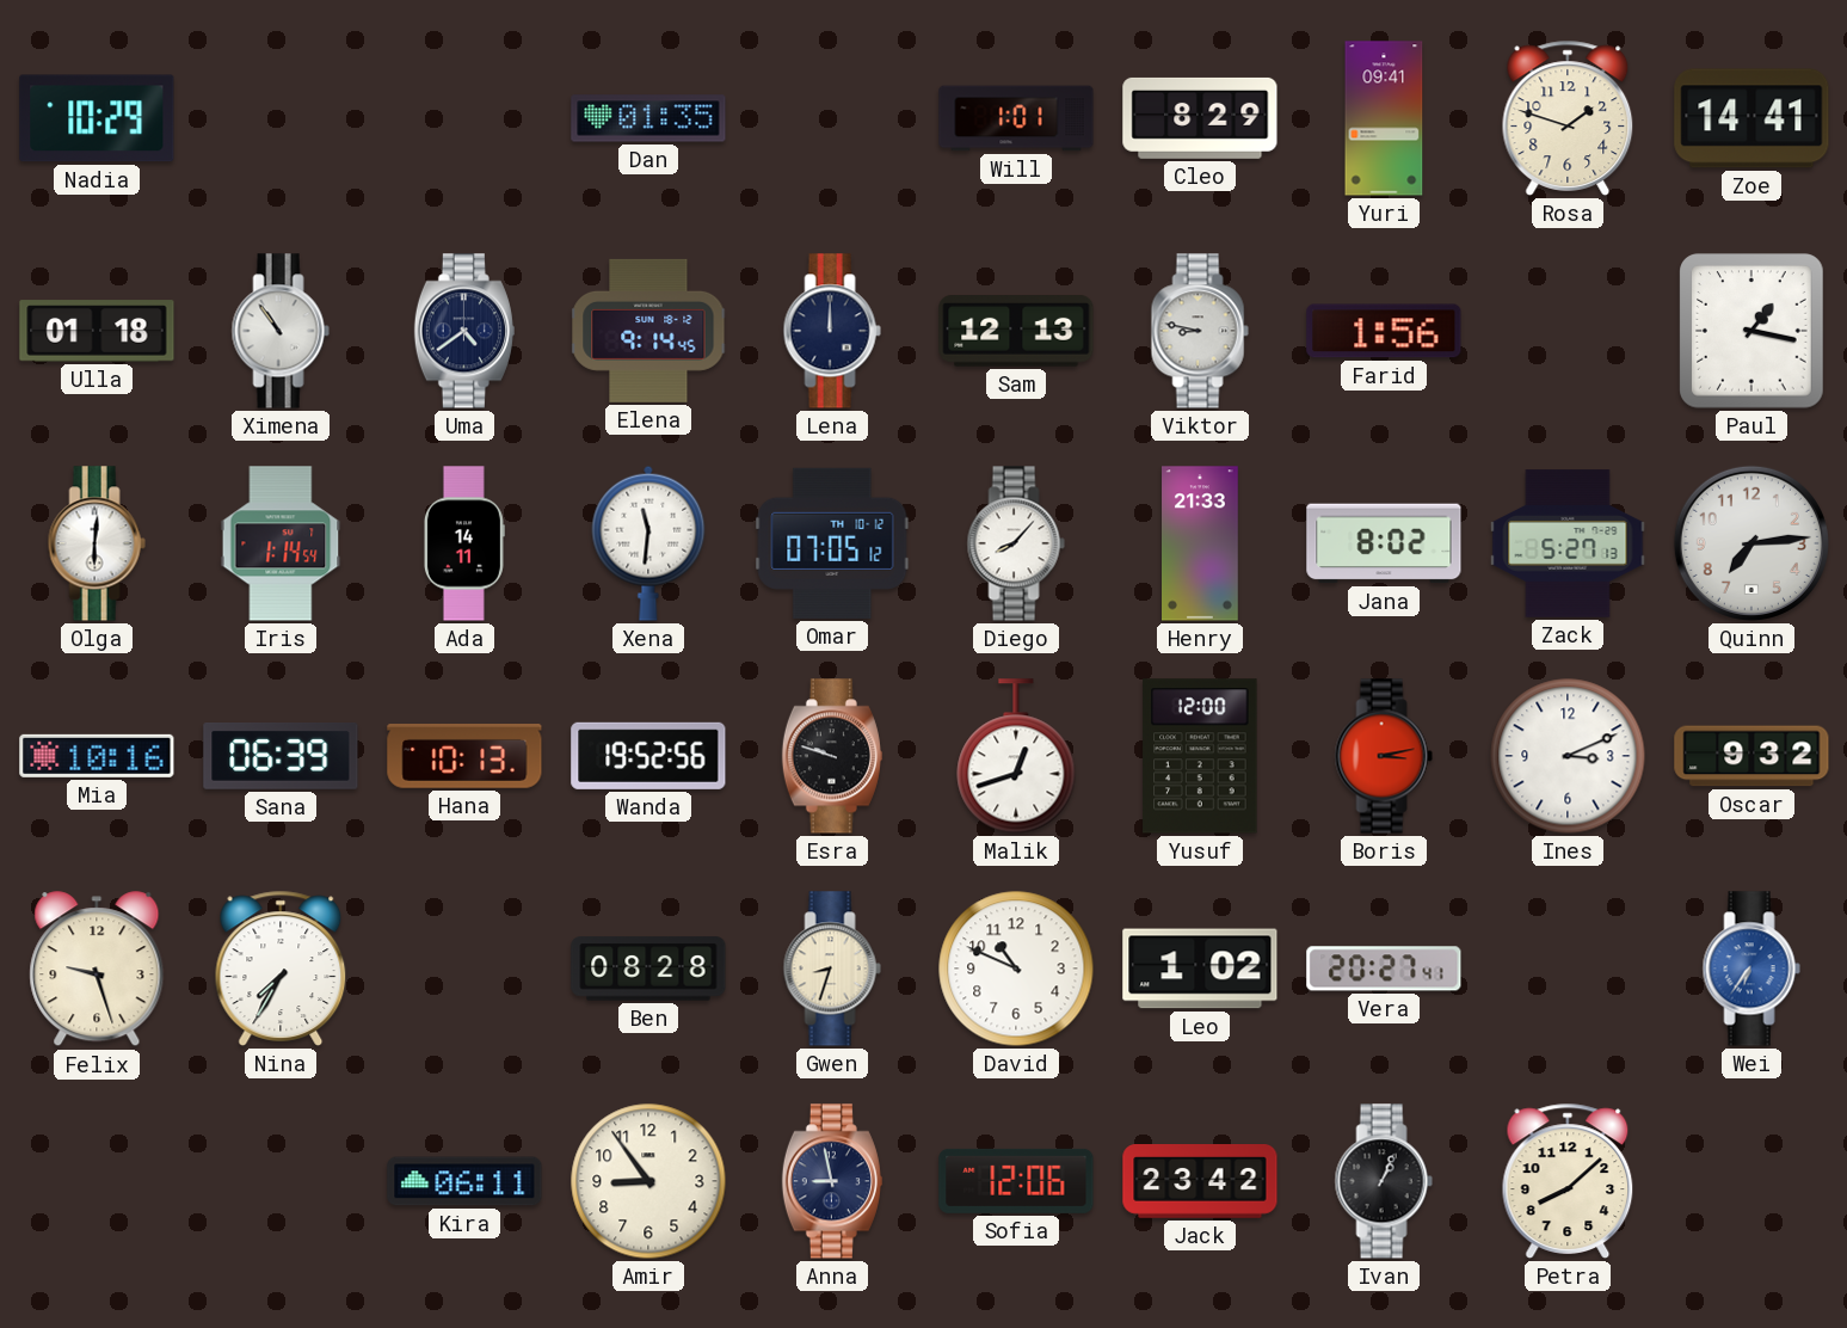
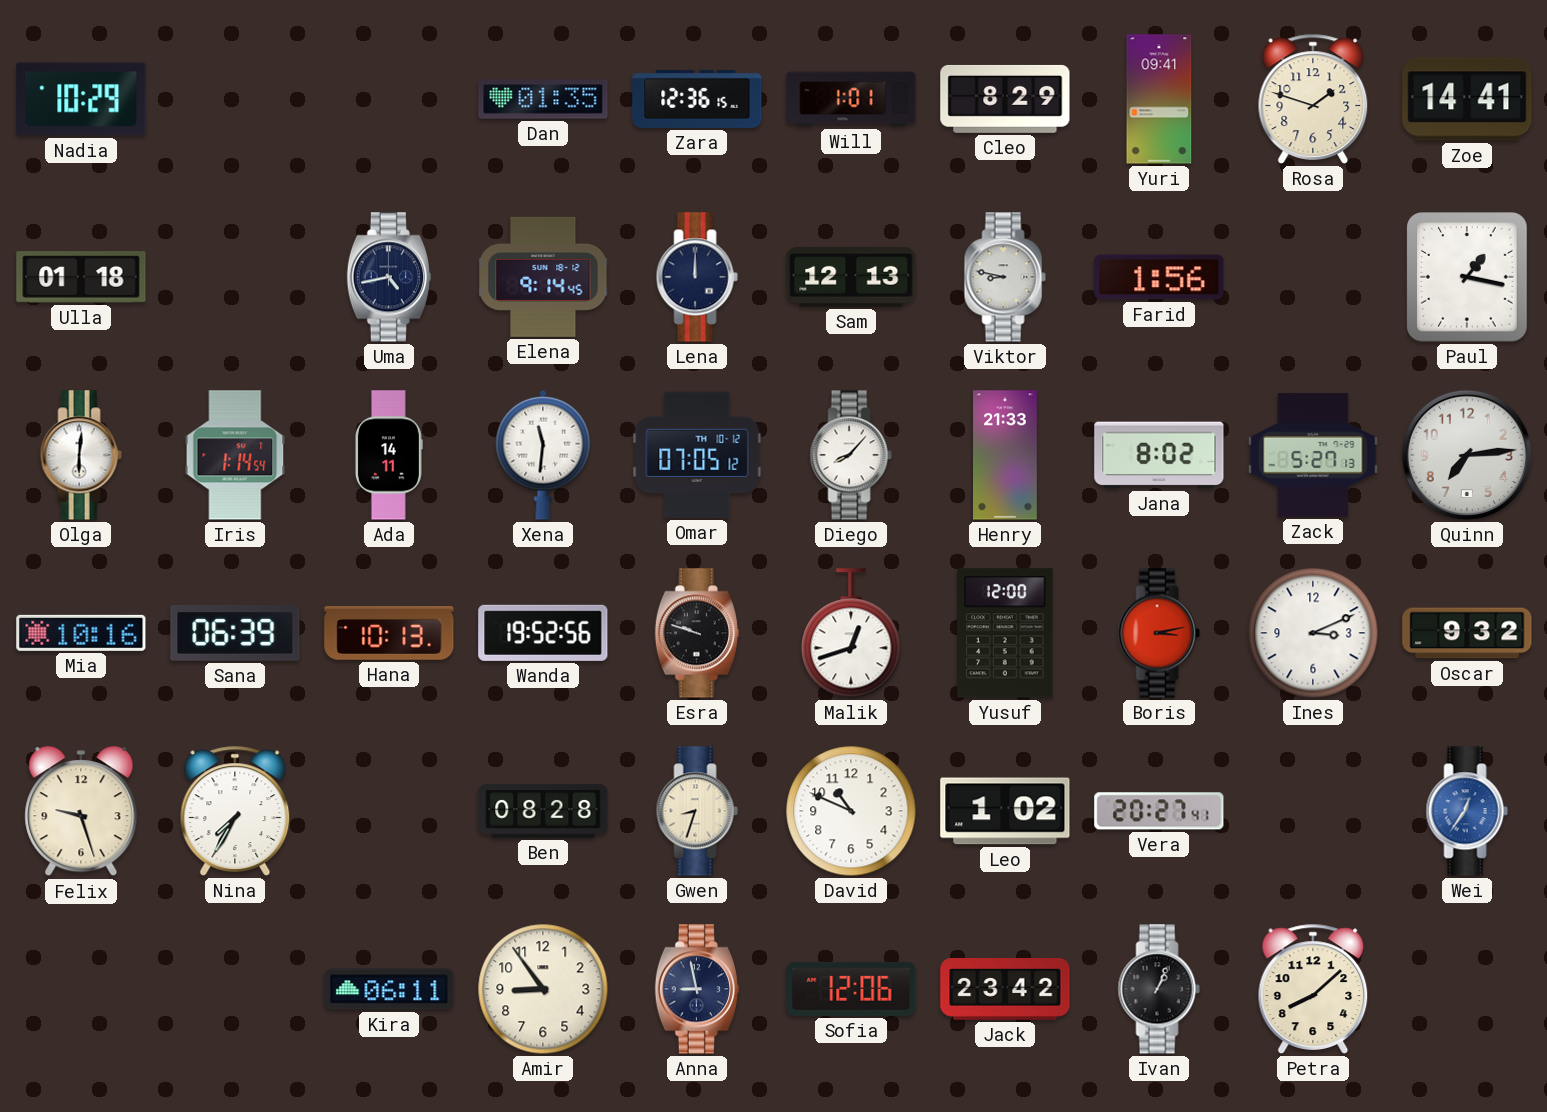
Zara: none -> 12:36
Ximena: 10:54 -> none
Uma: 4:39 -> 4:43
Wei: 6:36 -> 12:36
